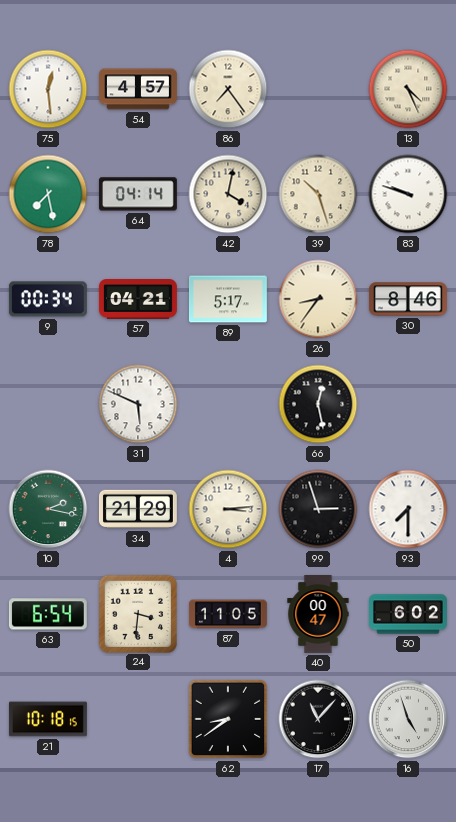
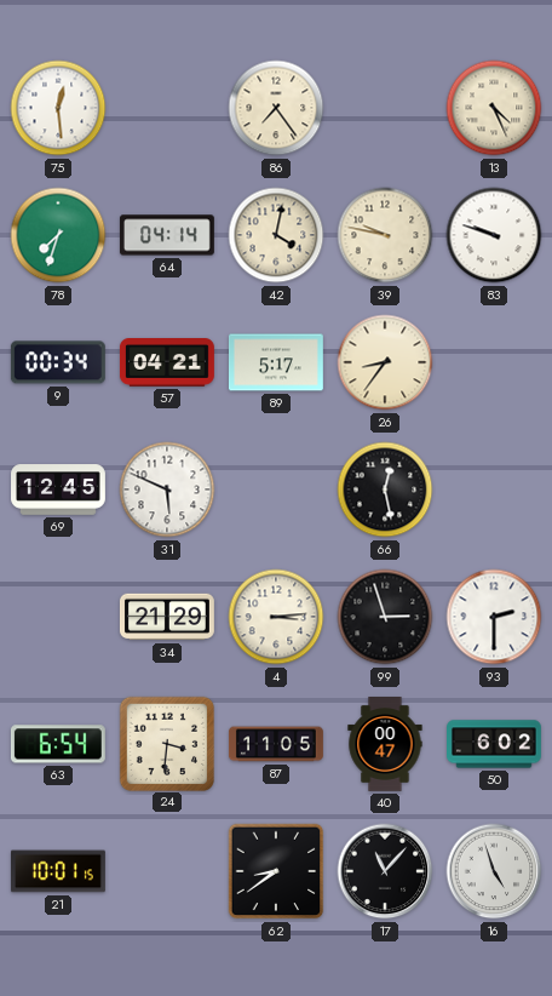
54: 4:57 -> none
78: 7:28 -> 7:33
39: 10:27 -> 9:47
30: 8:46 -> none
69: none -> 12:45
10: 2:17 -> none
93: 7:30 -> 2:30
21: 10:18 -> 10:01
